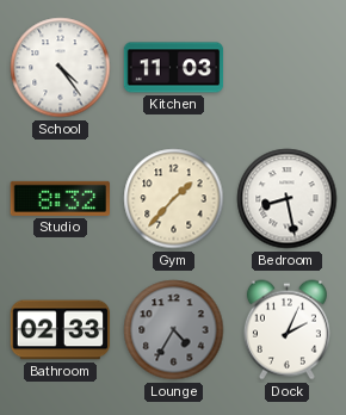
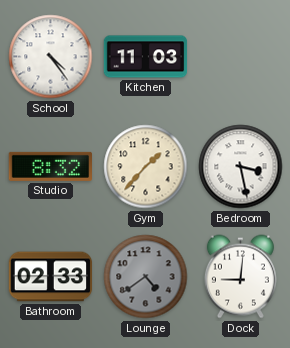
Bedroom: 8:28 -> 3:28
Lounge: 4:35 -> 4:39
Dock: 2:04 -> 9:01
